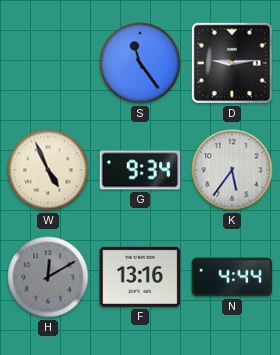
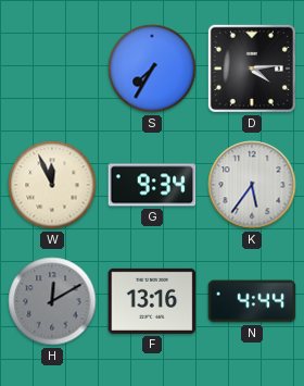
S: 11:24 -> 7:35
D: 9:14 -> 4:14
W: 4:56 -> 11:56
